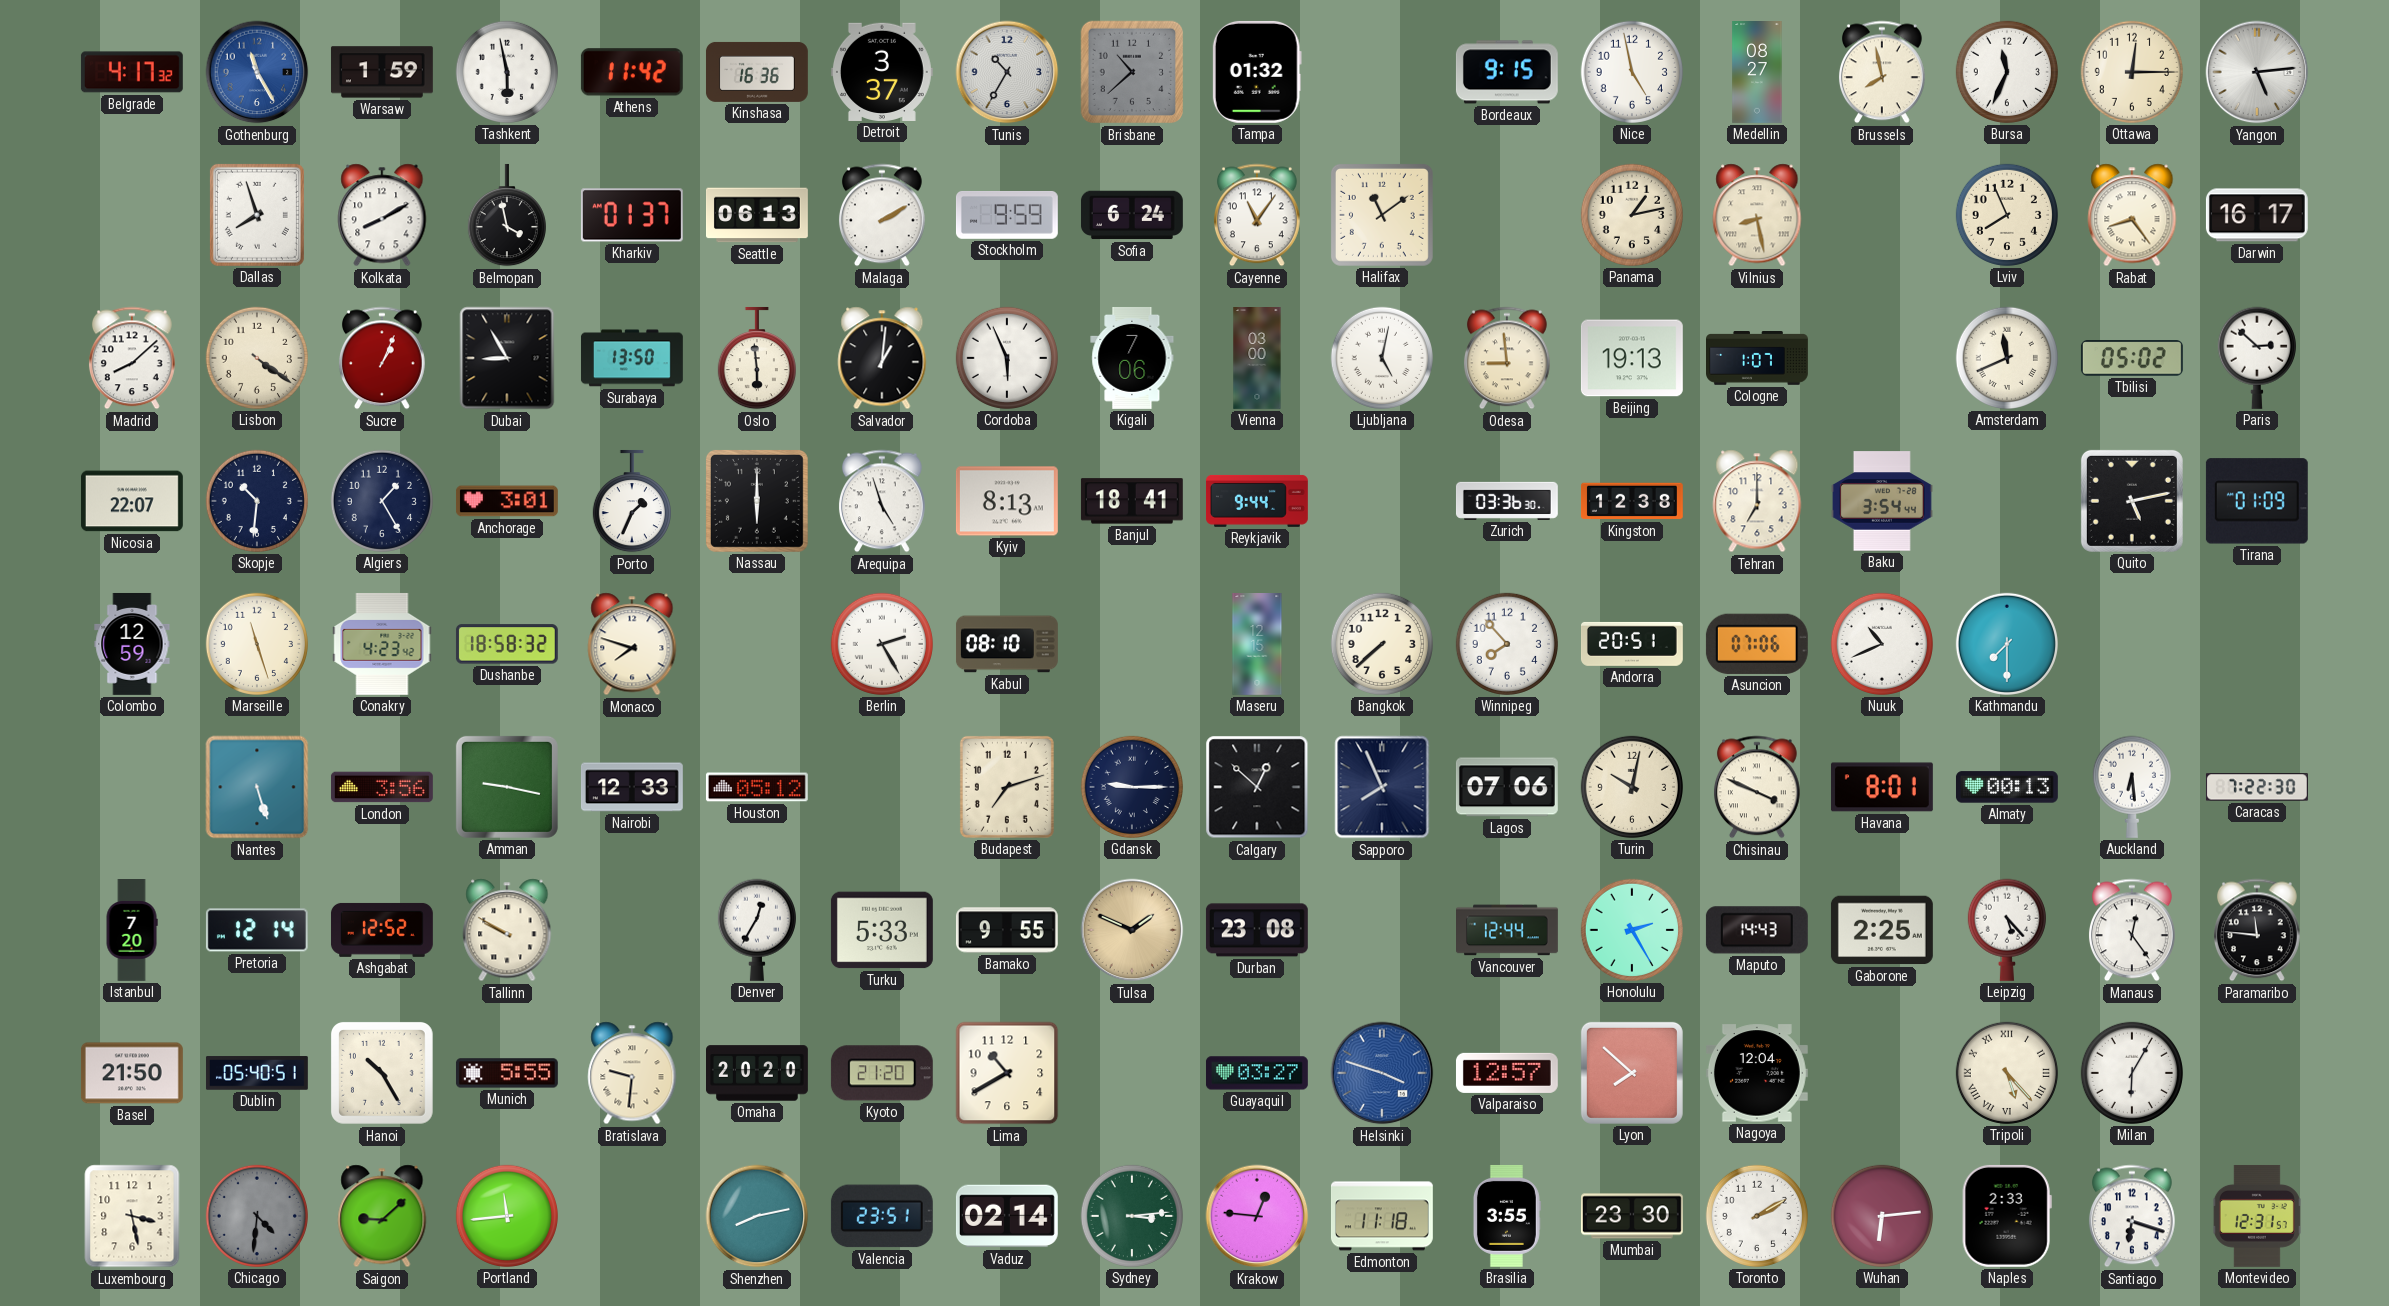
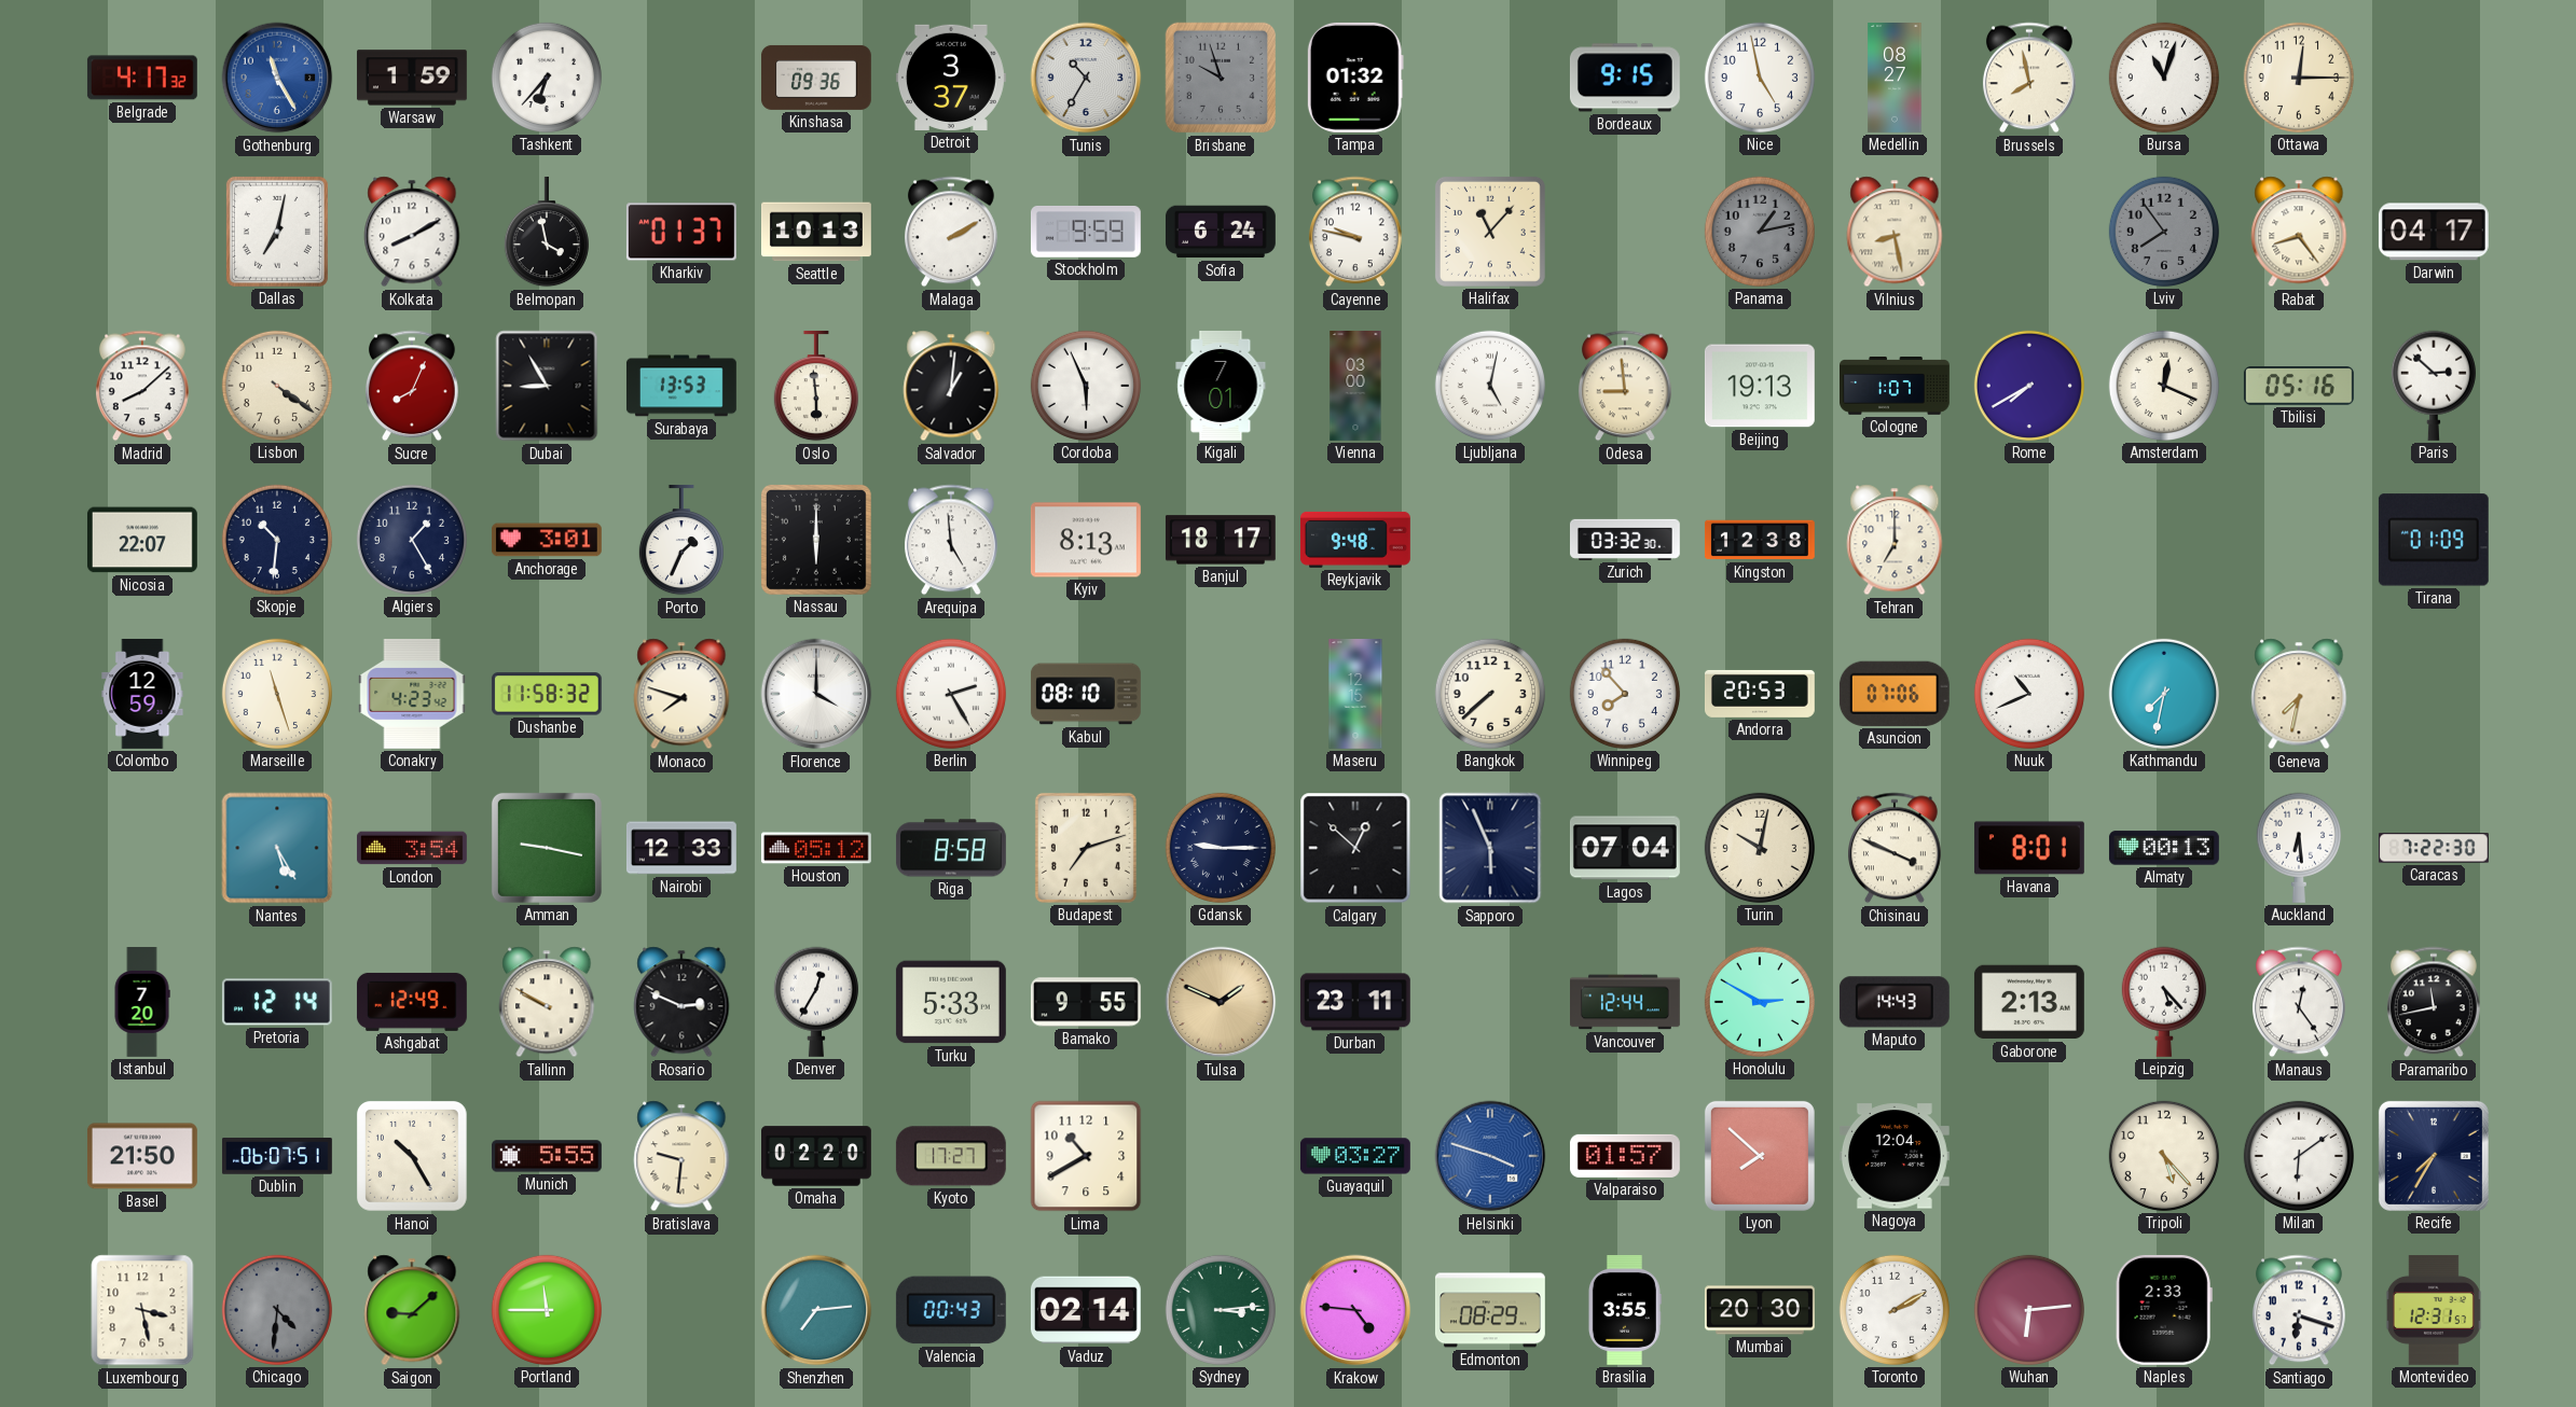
Tashkent: 5:58 -> 6:37
Athens: 11:42 -> none
Kinshasa: 16:36 -> 09:36
Brisbane: 10:38 -> 9:57
Bursa: 11:34 -> 11:03
Yangon: 5:14 -> none
Dallas: 7:57 -> 7:02
Seattle: 06:13 -> 10:13
Cayenne: 11:06 -> 9:47
Halifax: 11:09 -> 11:07
Panama dial: cream -> grey
Lviv: 7:56 -> 7:54
Lviv dial: cream -> grey
Darwin: 16:17 -> 04:17
Sucre: 1:04 -> 8:04
Surabaya: 13:50 -> 13:53
Kigali: 7:06 -> 7:01
Rome: none -> 7:40
Amsterdam: 11:41 -> 12:19
Tbilisi: 05:02 -> 05:16
Arequipa: 4:57 -> 4:59
Banjul: 18:41 -> 18:17
Reykjavik: 9:44 -> 9:48
Zurich: 03:36 -> 03:32
Baku: 3:54 -> none
Quito: 5:13 -> none
Dushanbe: 18:58 -> 11:58
Florence: none -> 4:00
Andorra: 20:51 -> 20:53
Kathmandu: 7:30 -> 7:32
Geneva: none -> 7:32
Nantes: 5:27 -> 5:25
London: 3:56 -> 3:54
Riga: none -> 8:58
Sapporo: 7:56 -> 5:56
Lagos: 07:06 -> 07:04
Ashgabat: 12:52 -> 12:49
Rosario: none -> 2:49
Durban: 23:08 -> 23:11
Honolulu: 2:25 -> 2:50
Gaborone: 2:25 -> 2:13
Paramaribo: 11:46 -> 11:43
Dublin: 05:40 -> 06:07
Omaha: 20:20 -> 02:20
Kyoto: 21:20 -> 17:27
Valparaiso: 12:57 -> 01:57
Tripoli numerals: Roman -> Arabic
Milan: 6:05 -> 6:09
Recife: none -> 7:35
Portland: 11:44 -> 11:45
Shenzhen: 8:13 -> 7:14
Valencia: 23:51 -> 00:43
Krakow: 12:46 -> 4:46
Edmonton: 11:18 -> 08:29
Mumbai: 23:30 -> 20:30
